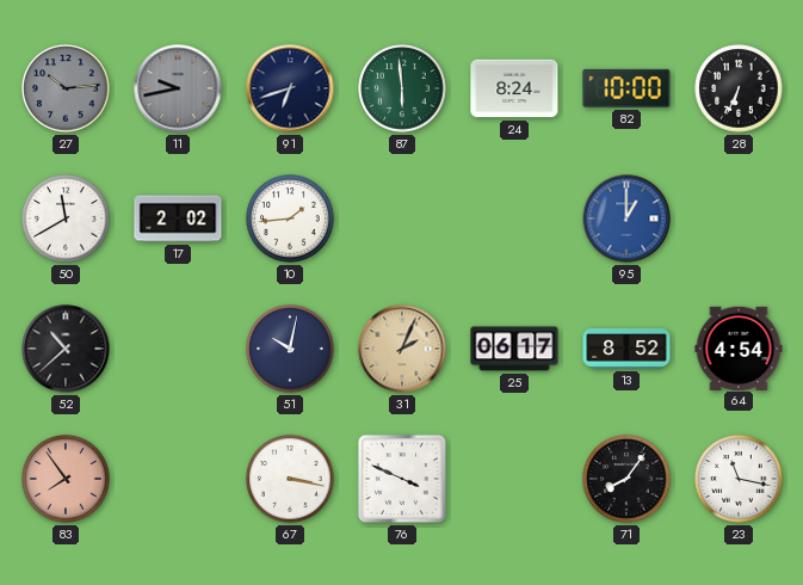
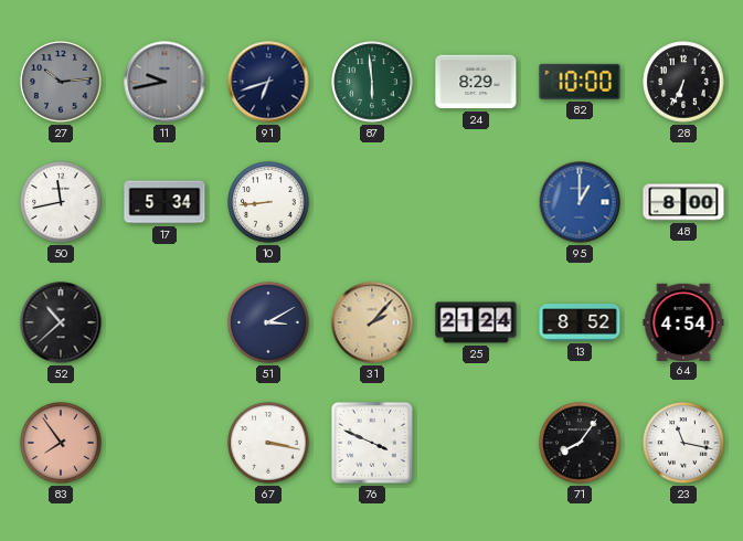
24: 8:24 -> 8:29
50: 11:40 -> 11:43
17: 2:02 -> 5:34
10: 1:44 -> 8:44
48: none -> 8:00
51: 10:02 -> 3:10
31: 2:04 -> 2:07
25: 06:17 -> 21:24
